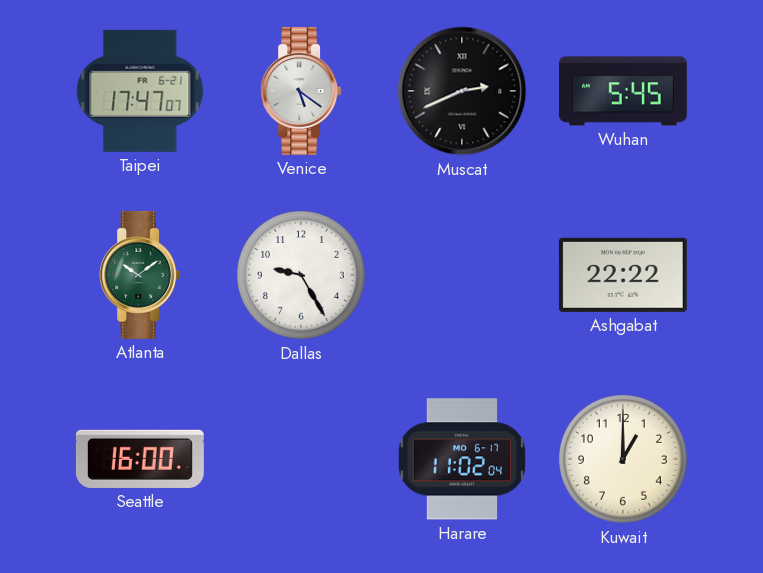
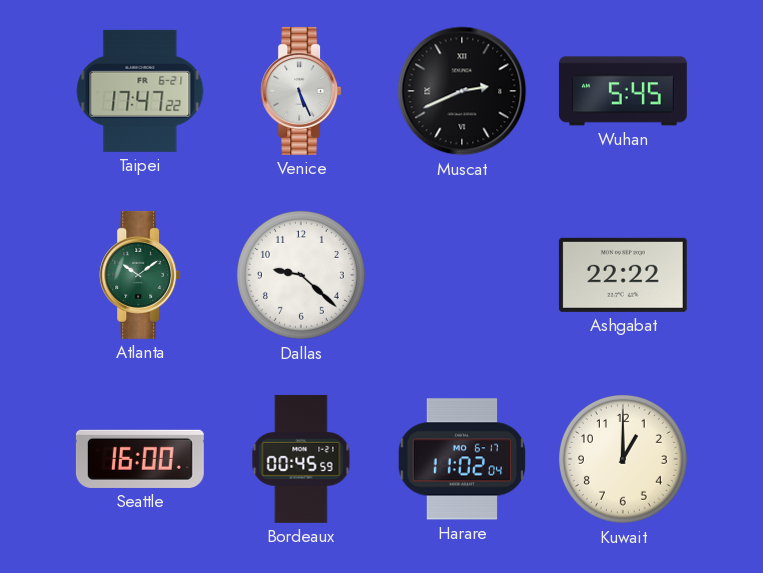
Taipei: 17:47:07 -> 17:47:22
Venice: 5:21 -> 5:26
Dallas: 9:25 -> 9:22
Bordeaux: none -> 00:45
